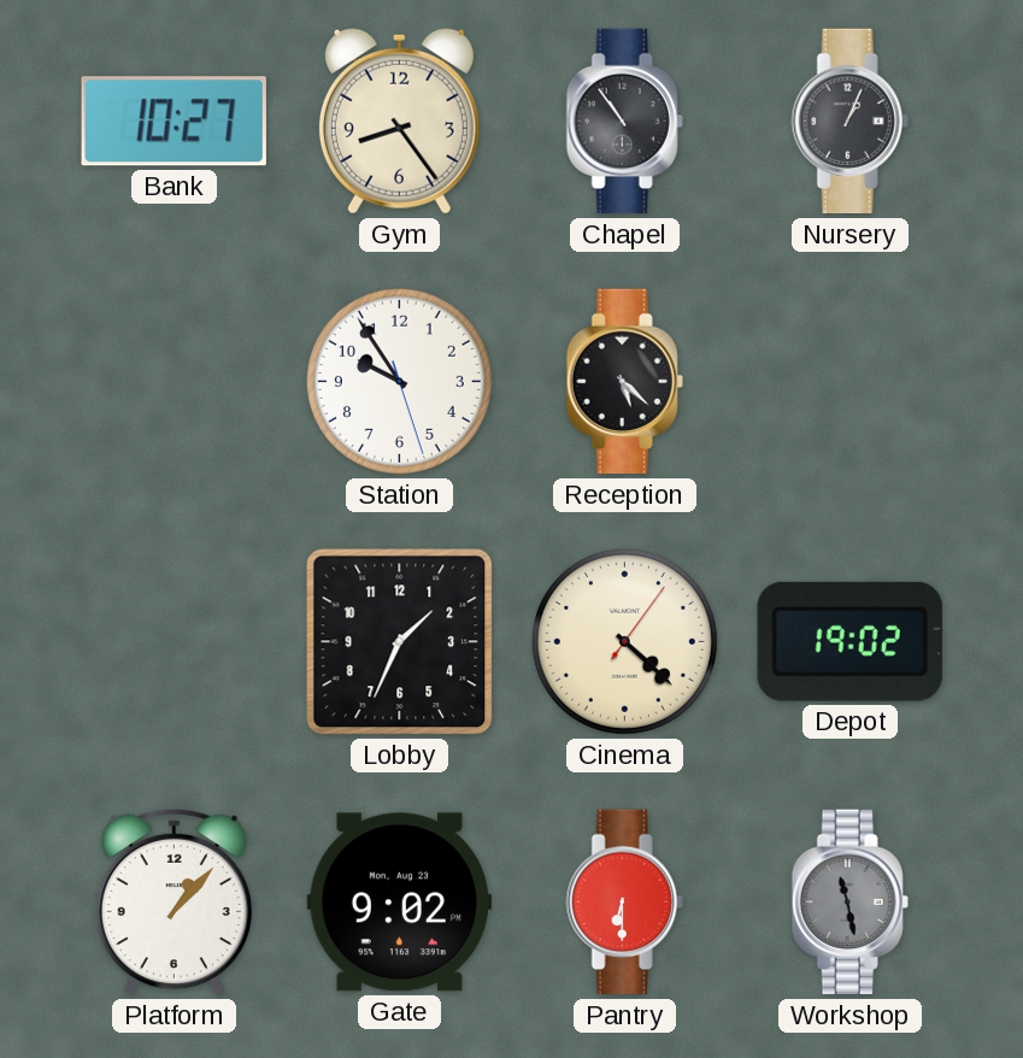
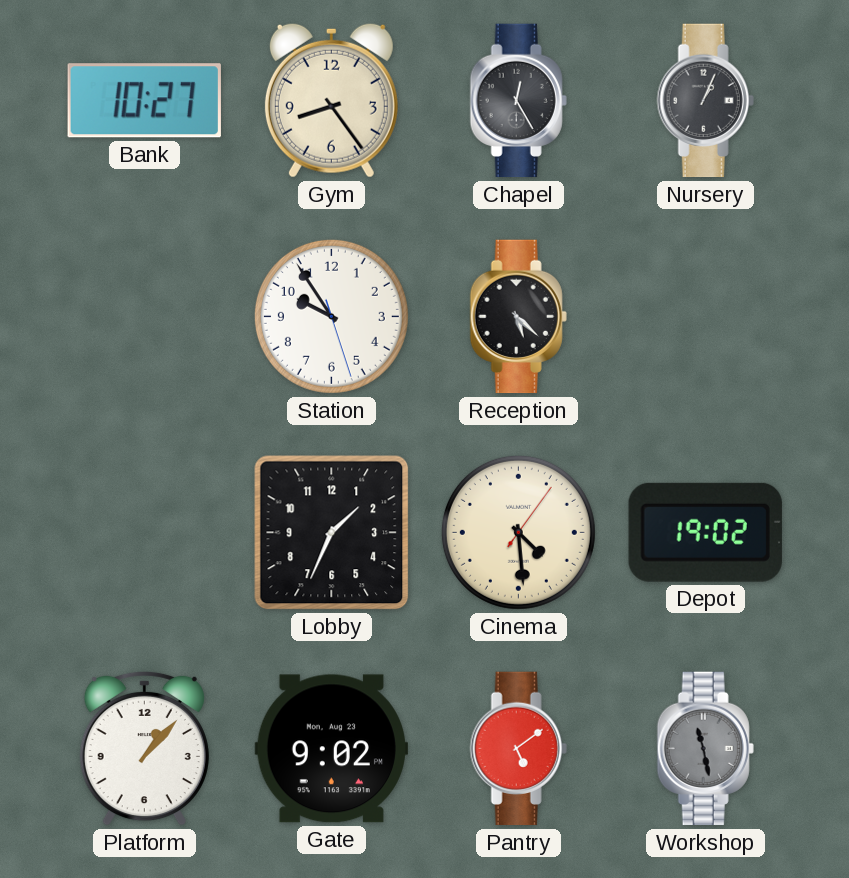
Chapel: 10:54 -> 12:25
Cinema: 4:22 -> 4:29
Pantry: 6:30 -> 5:09
